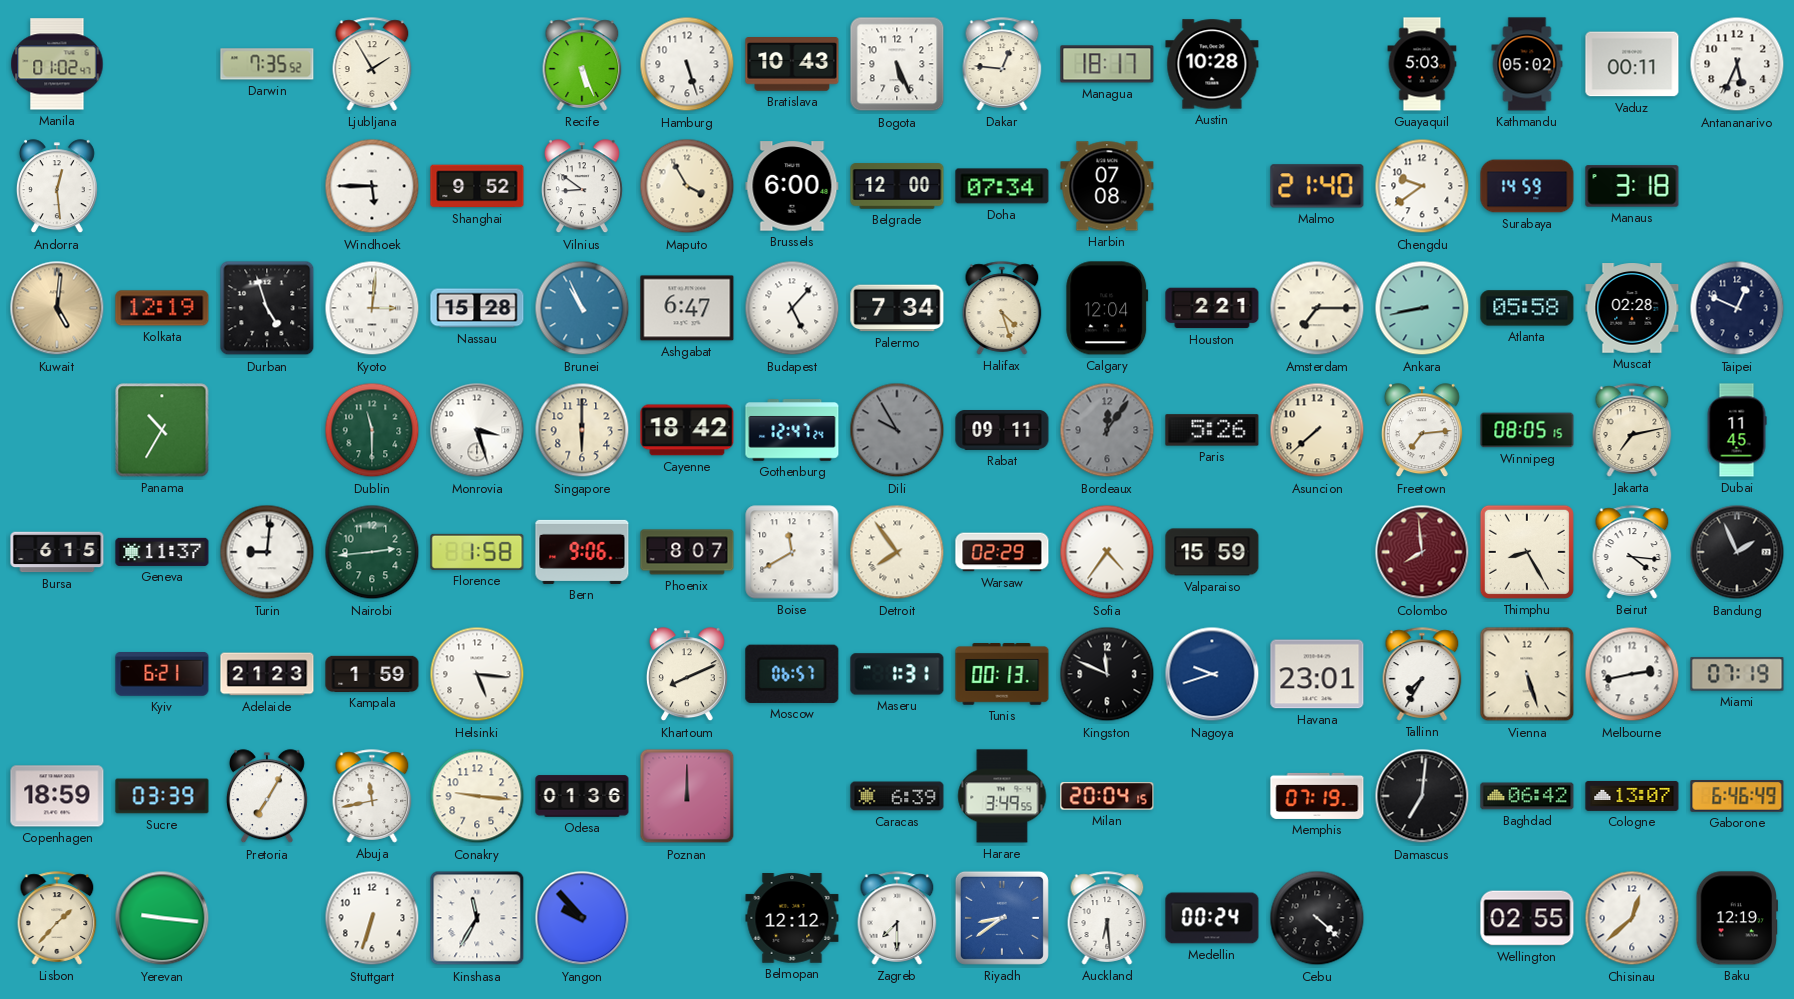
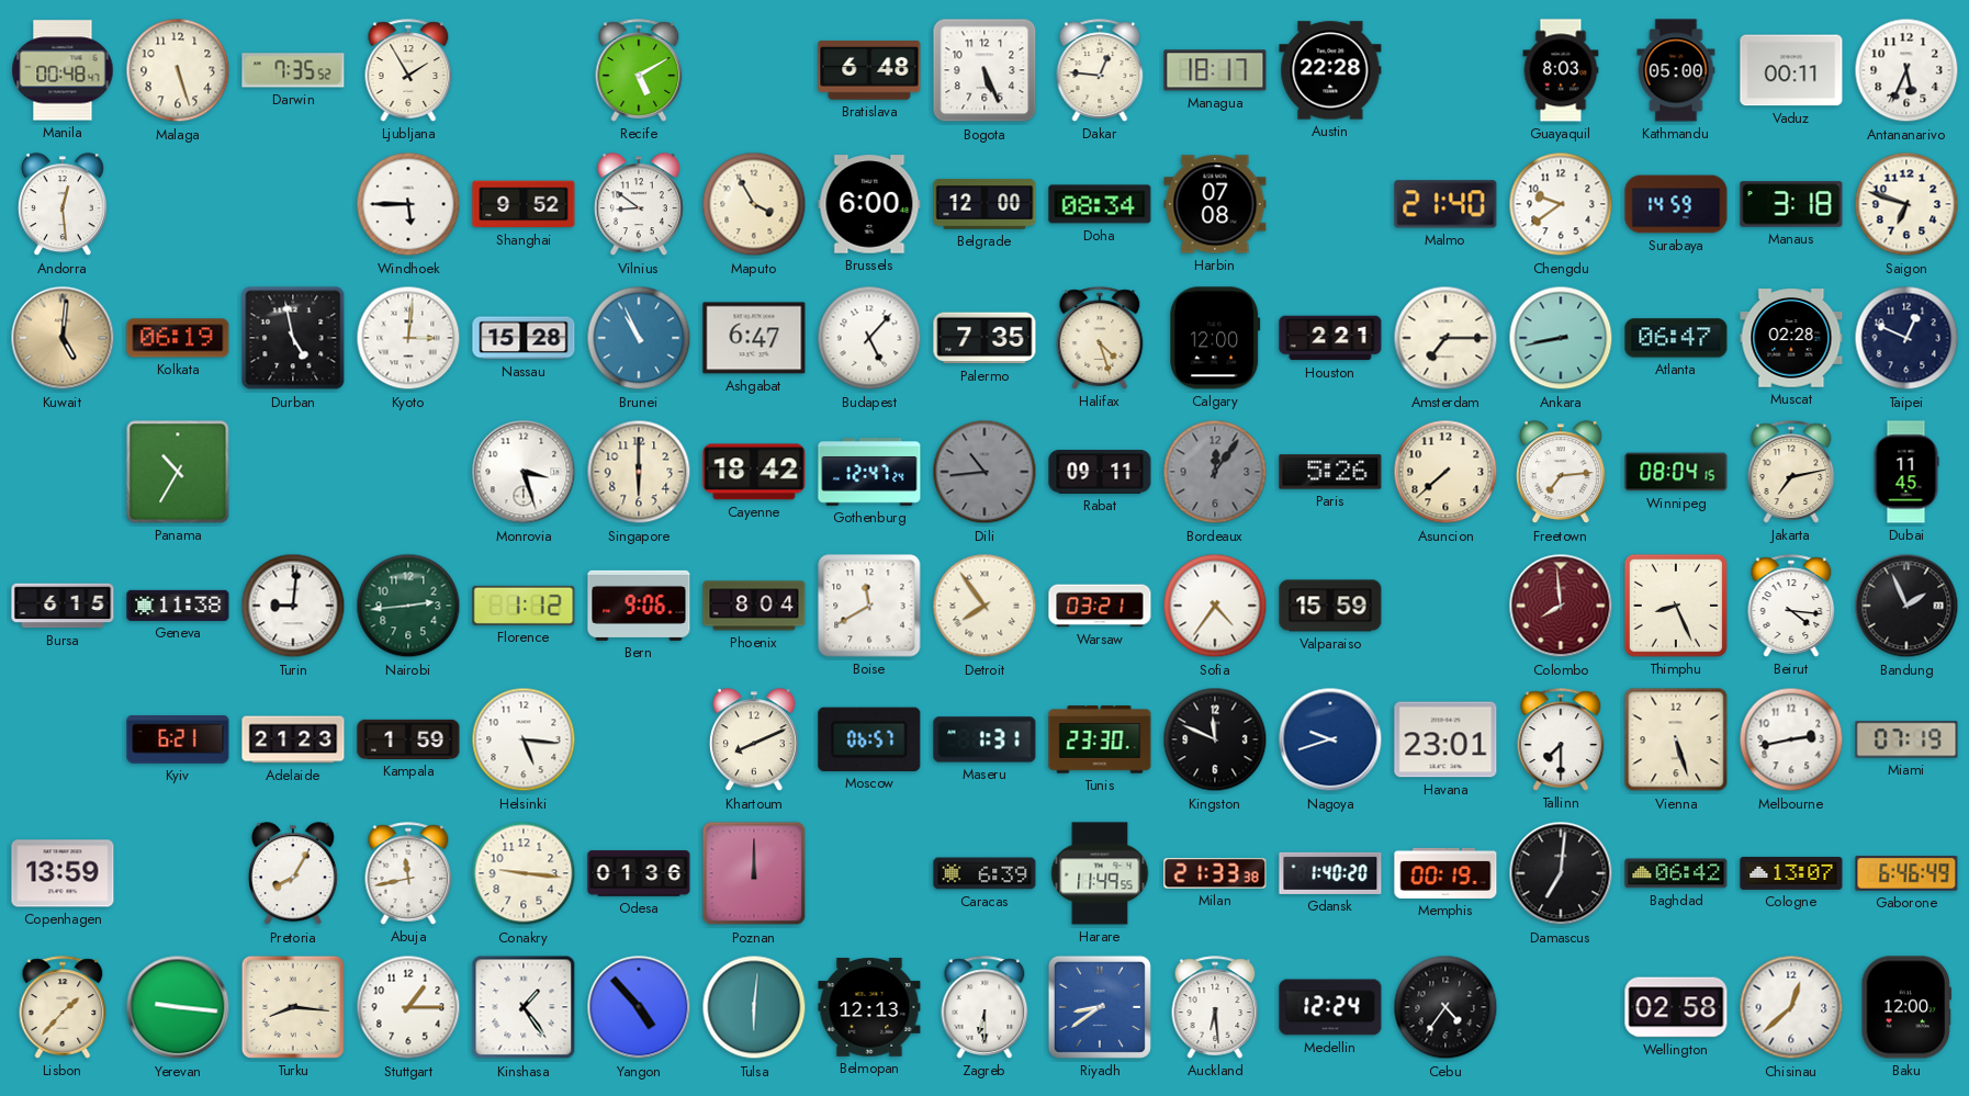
Manila: 01:02 -> 00:48
Malaga: none -> 5:27
Recife: 5:26 -> 5:10
Hamburg: 5:27 -> none
Bratislava: 10:43 -> 6:48
Austin: 10:28 -> 22:28
Guayaquil: 5:03 -> 8:03
Kathmandu: 05:02 -> 05:00
Doha: 07:34 -> 08:34
Saigon: none -> 6:48
Kolkata: 12:19 -> 06:19
Durban: 4:57 -> 4:58
Palermo: 7:34 -> 7:35
Calgary: 12:04 -> 12:00
Atlanta: 05:58 -> 06:47
Dublin: 11:30 -> none
Dili: 9:55 -> 10:44
Winnipeg: 08:05 -> 08:04
Geneva: 11:37 -> 11:38
Florence: 1:58 -> 1:12
Phoenix: 8:07 -> 8:04
Warsaw: 02:29 -> 03:21
Thimphu: 8:25 -> 8:26
Tunis: 00:13 -> 23:30
Tallinn: 7:35 -> 7:30
Copenhagen: 18:59 -> 13:59
Sucre: 03:39 -> none
Pretoria: 7:05 -> 8:05
Harare: 3:49 -> 11:49
Milan: 20:04 -> 21:33
Gdansk: none -> 1:40
Memphis: 07:19 -> 00:19
Turku: none -> 8:16
Stuttgart: 6:33 -> 1:15
Kinshasa: 11:35 -> 1:24
Yangon: 9:53 -> 4:53
Tulsa: none -> 6:01
Belmopan: 12:12 -> 12:13
Zagreb: 7:30 -> 6:30
Medellin: 00:24 -> 12:24
Cebu: 4:22 -> 4:36
Wellington: 02:55 -> 02:58
Baku: 12:19 -> 12:00
